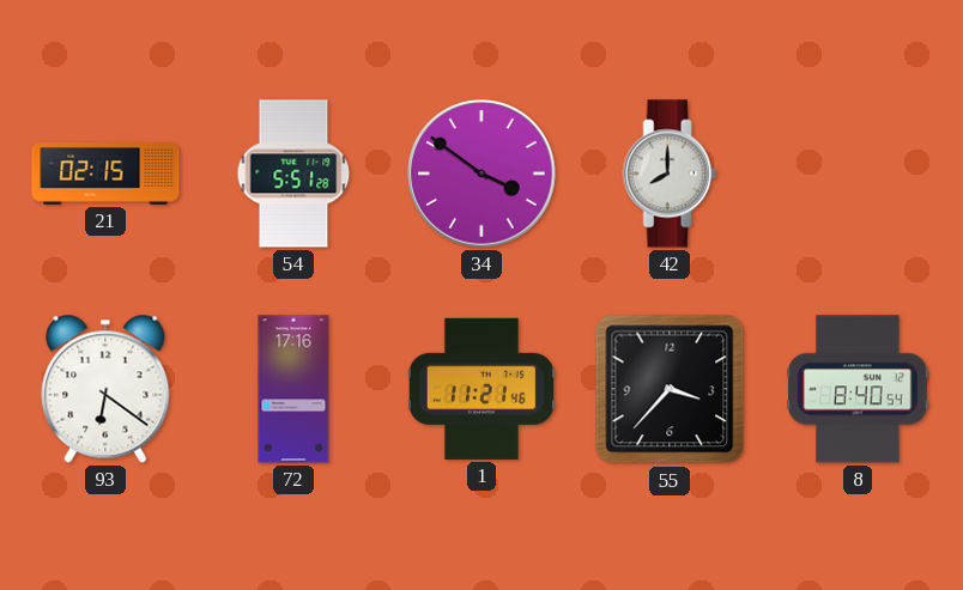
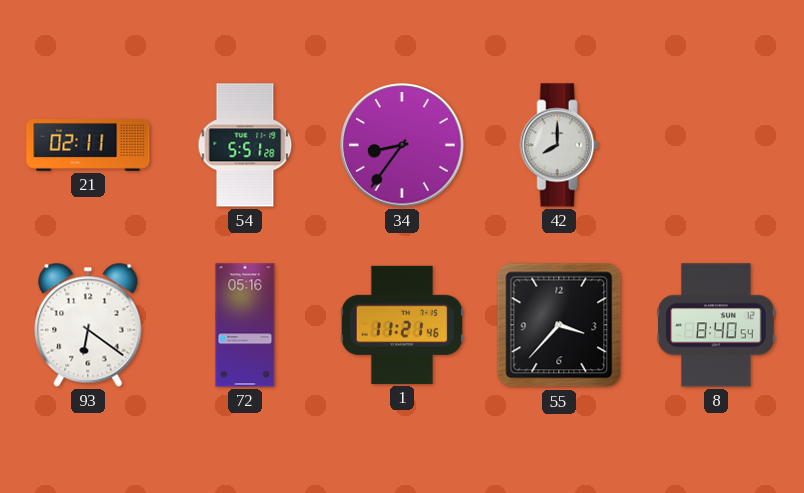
21: 02:15 -> 02:11
34: 3:51 -> 8:36
72: 17:16 -> 05:16
